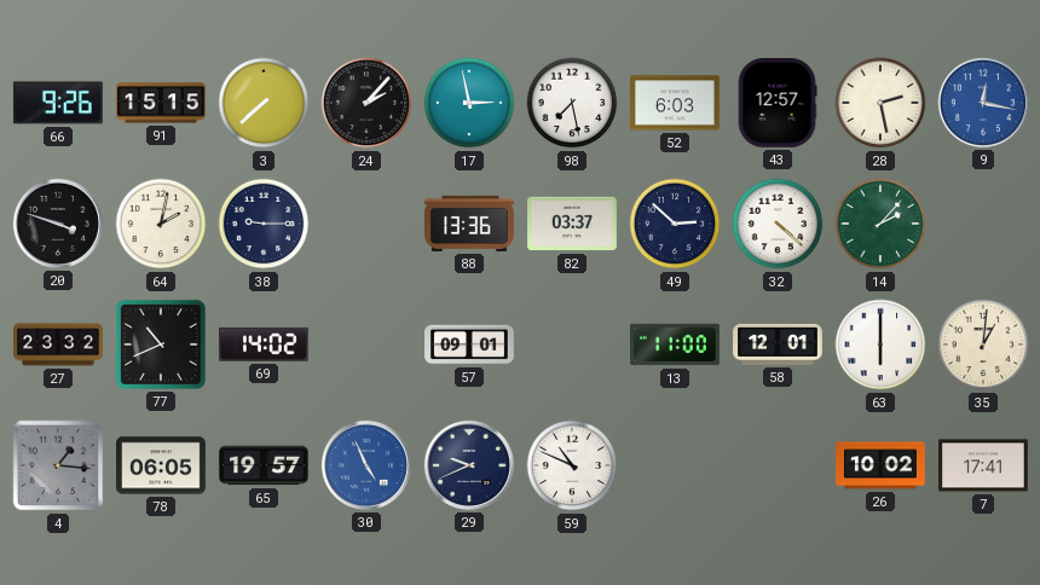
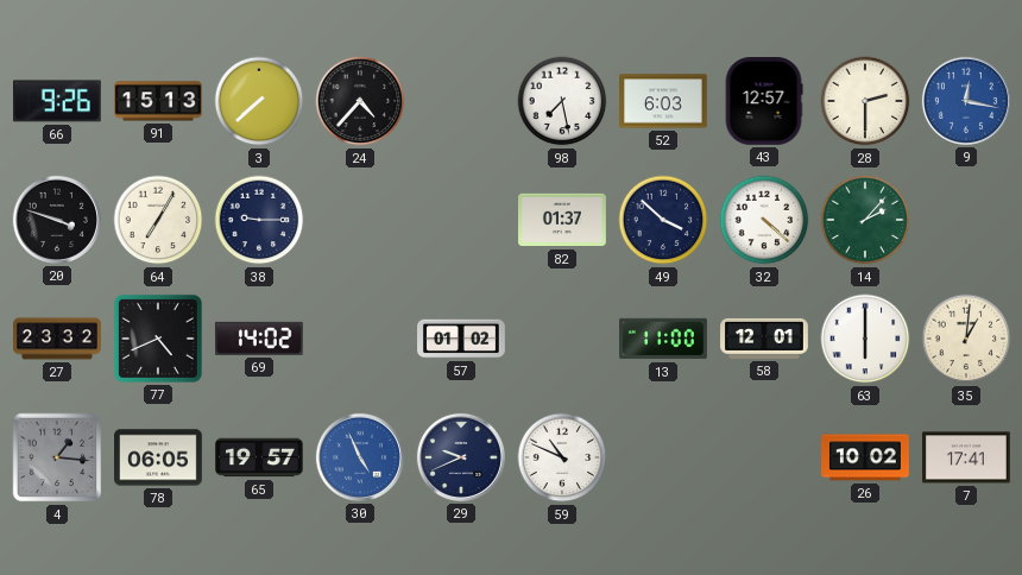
91: 15:15 -> 15:13
24: 2:07 -> 4:37
17: 2:58 -> none
28: 2:28 -> 2:30
64: 2:02 -> 7:05
88: 13:36 -> none
82: 03:37 -> 01:37
49: 2:52 -> 3:52
77: 10:41 -> 4:41
57: 09:01 -> 01:02
